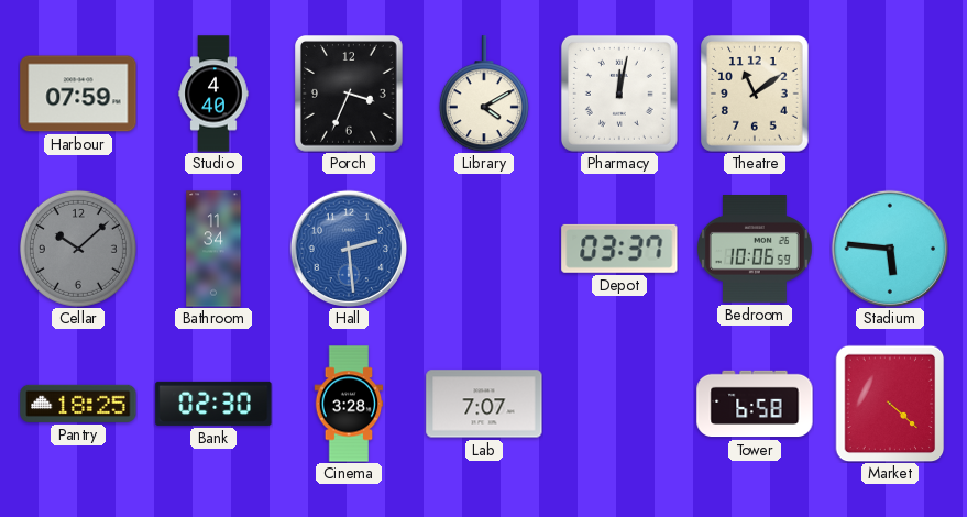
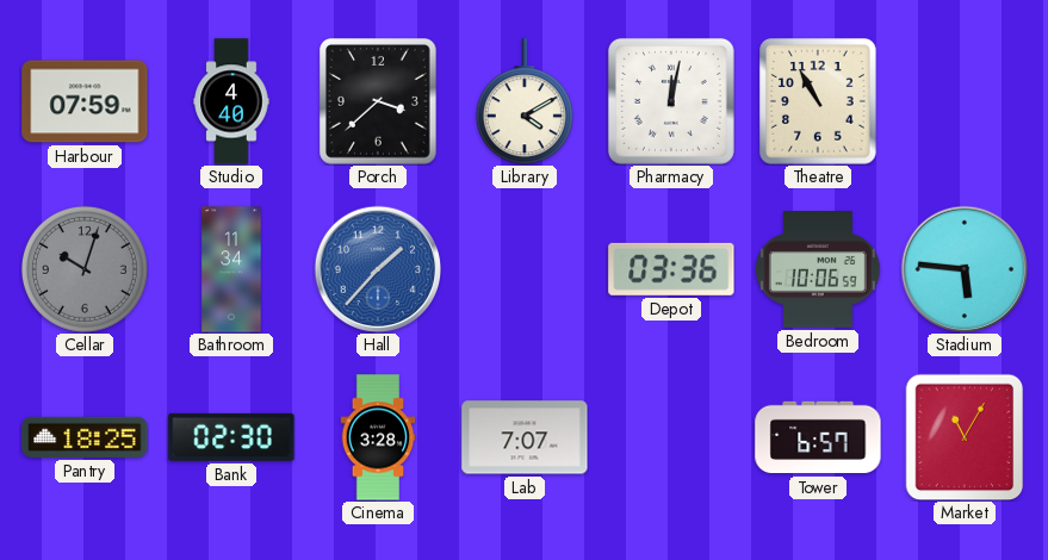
Porch: 3:34 -> 3:38
Theatre: 11:09 -> 10:55
Cellar: 10:08 -> 10:03
Hall: 2:29 -> 1:37
Depot: 03:37 -> 03:36
Tower: 6:58 -> 6:57
Market: 4:22 -> 11:05
